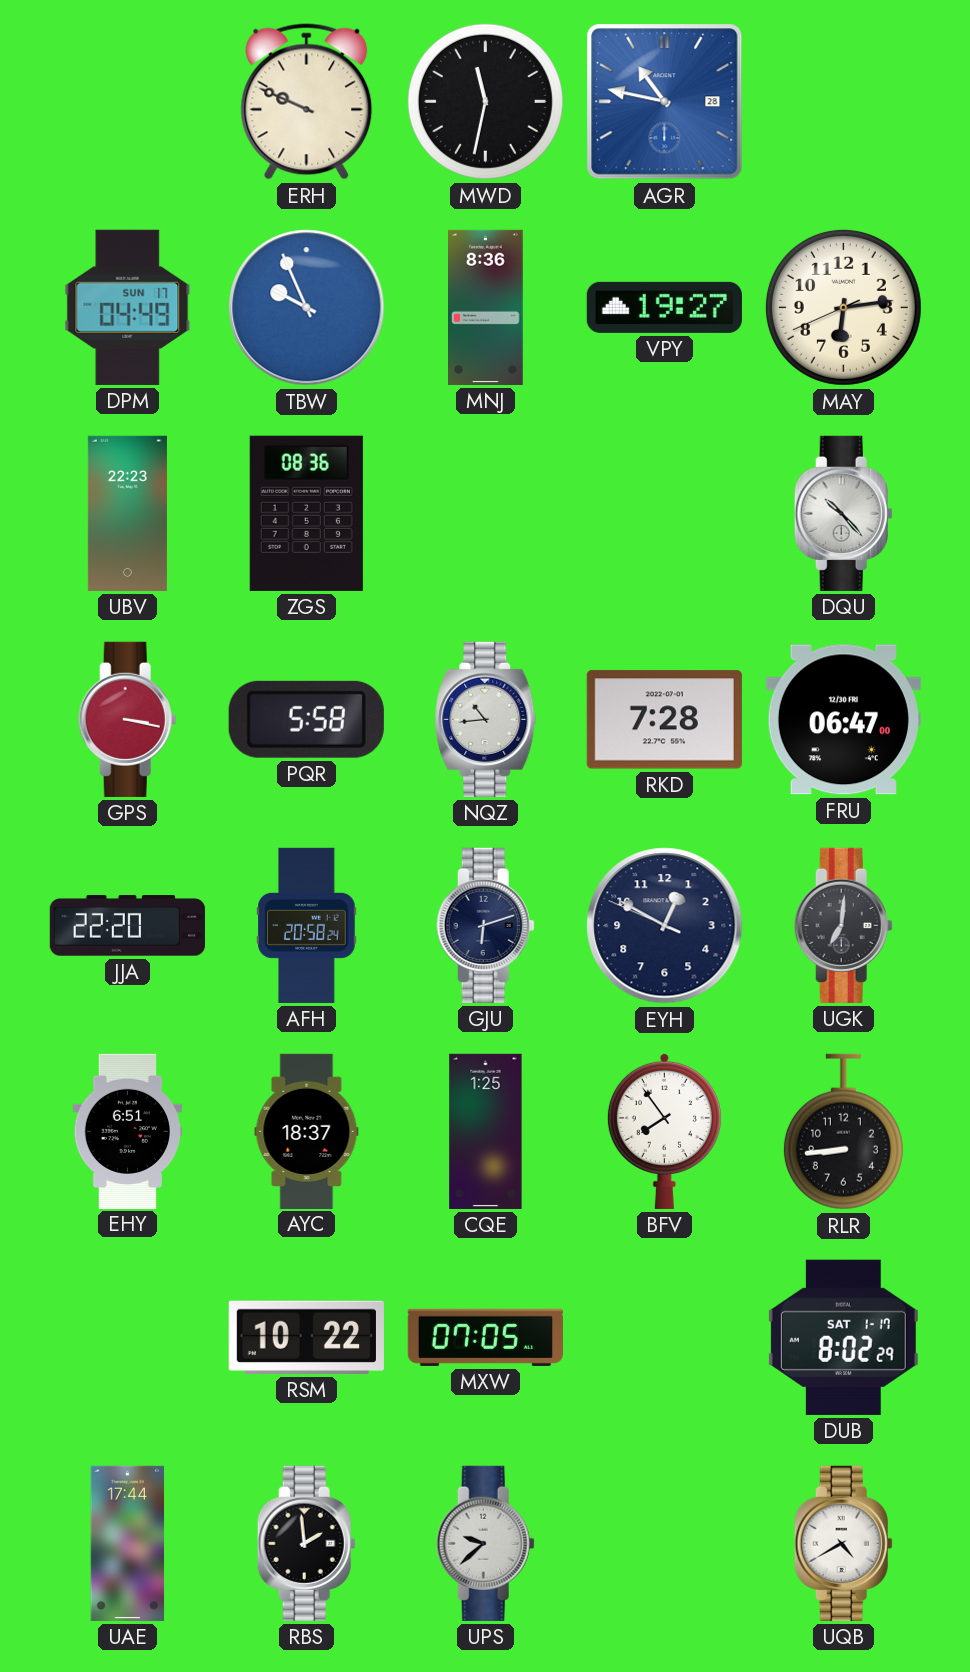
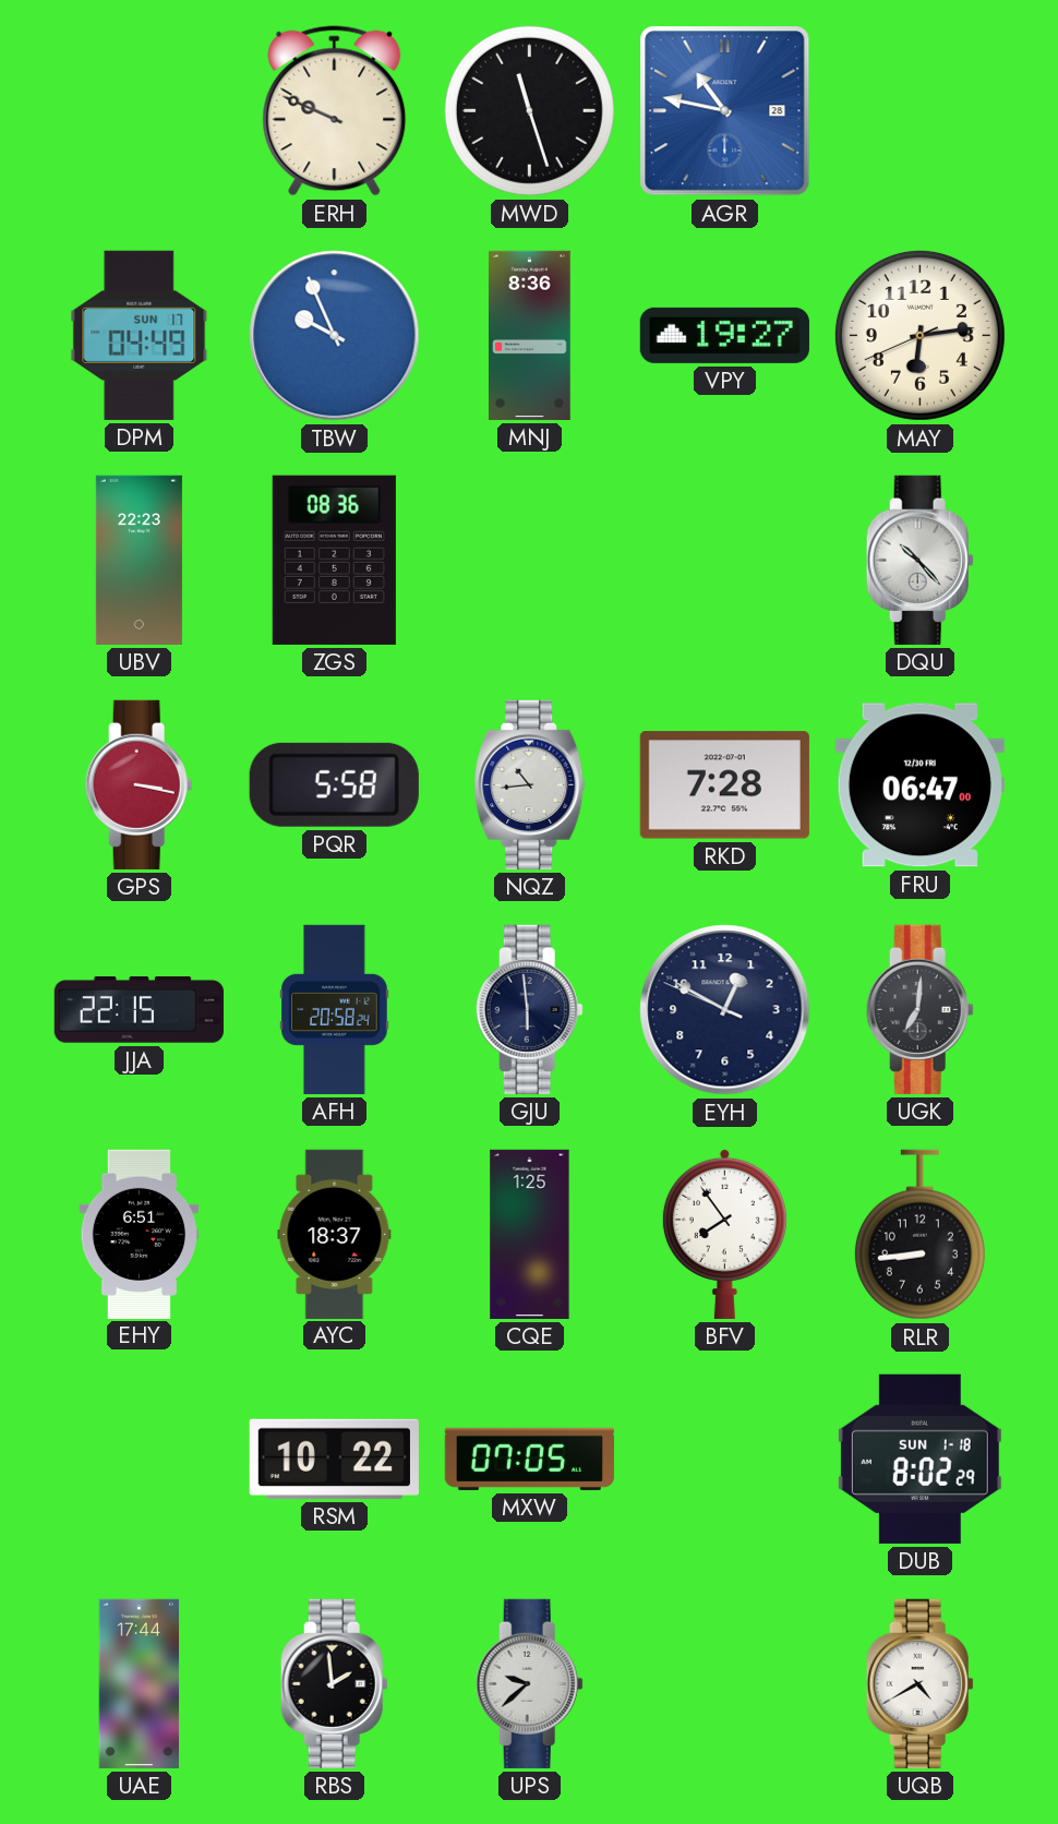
MWD: 11:32 -> 11:27
JJA: 22:20 -> 22:15
GJU: 6:12 -> 5:59
DUB date: SAT 1-17 -> SUN 1-18
